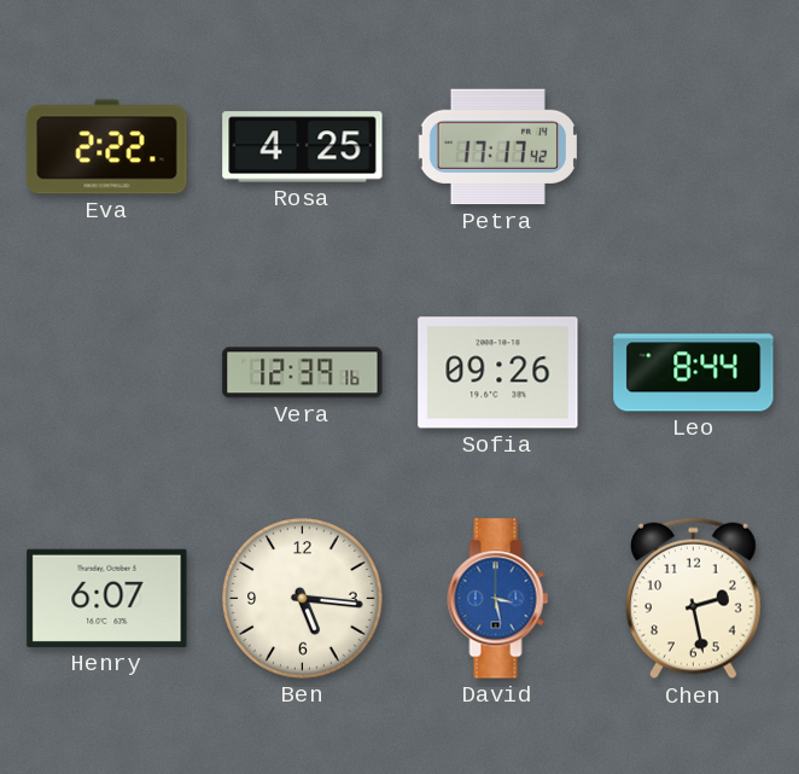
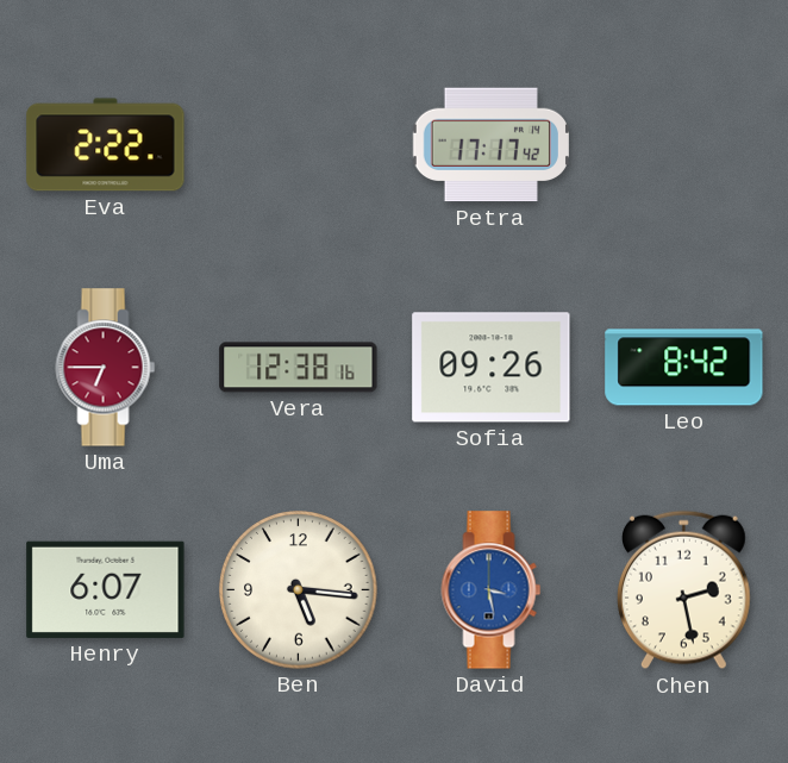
Rosa: 4:25 -> none
Uma: none -> 6:45
Vera: 12:39 -> 12:38
Leo: 8:44 -> 8:42
